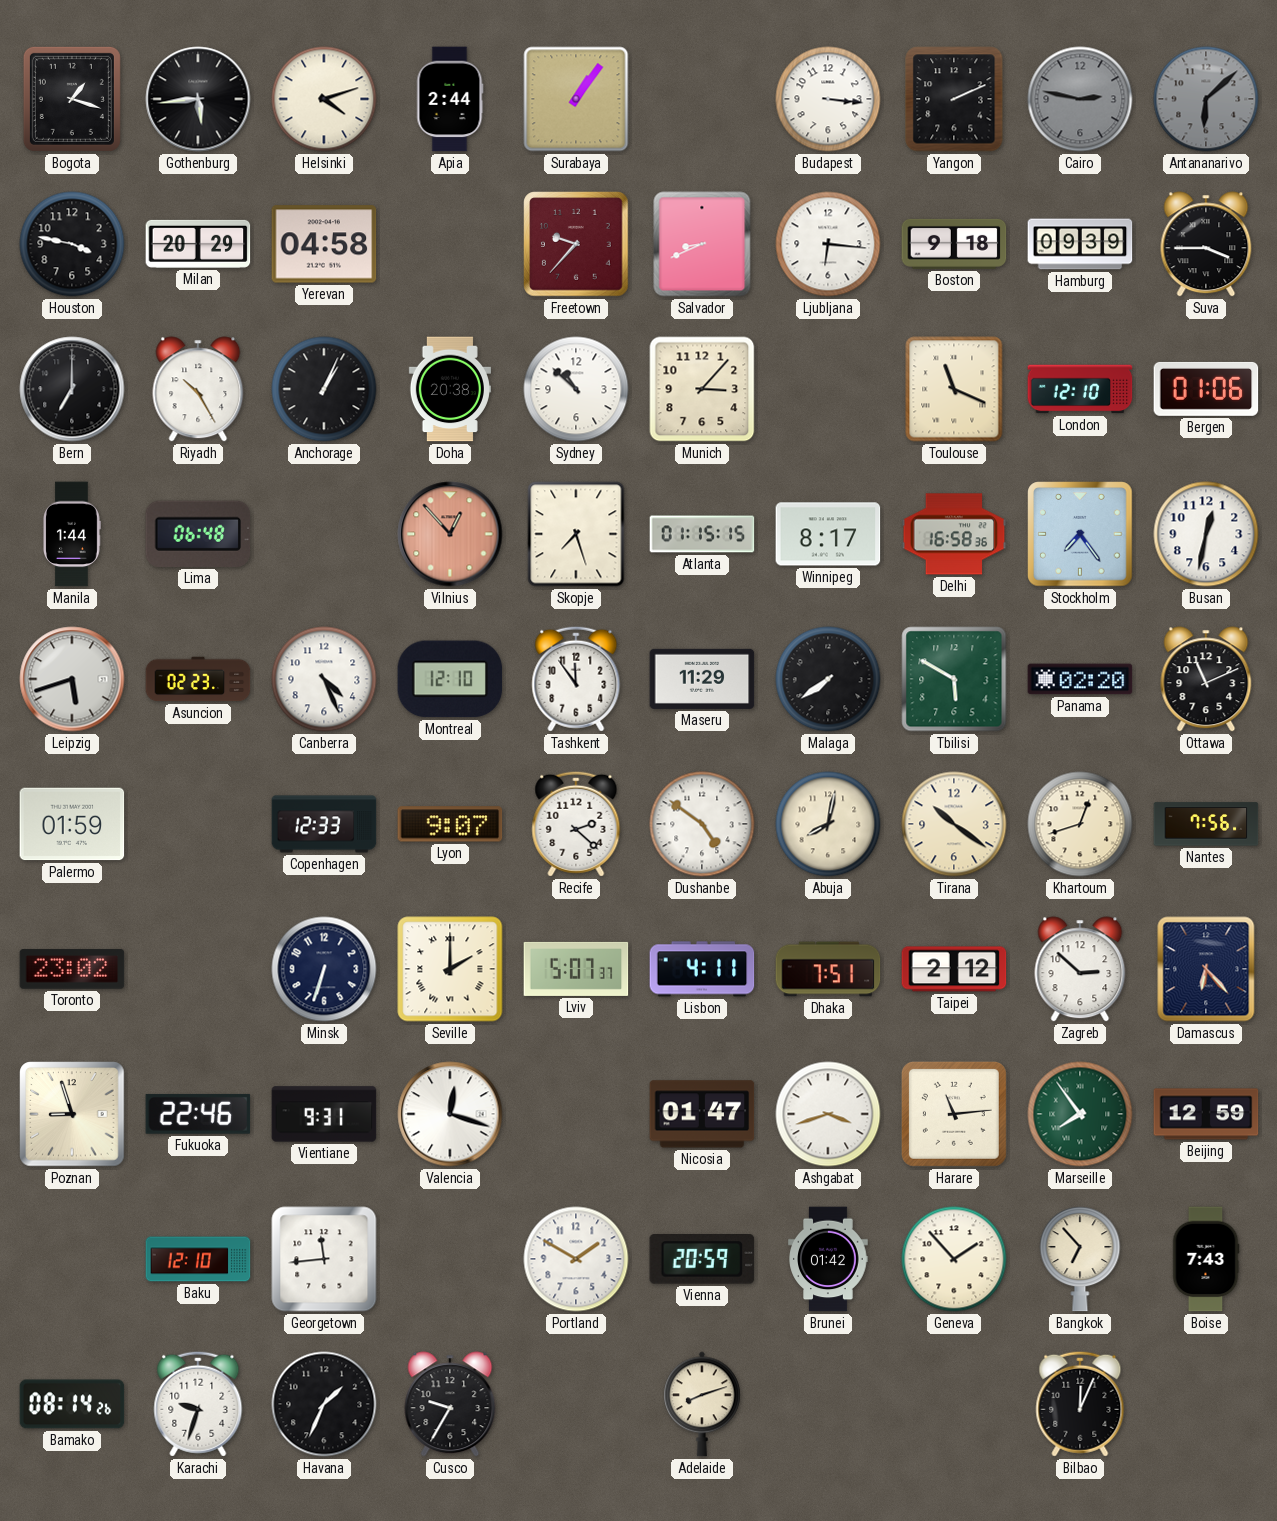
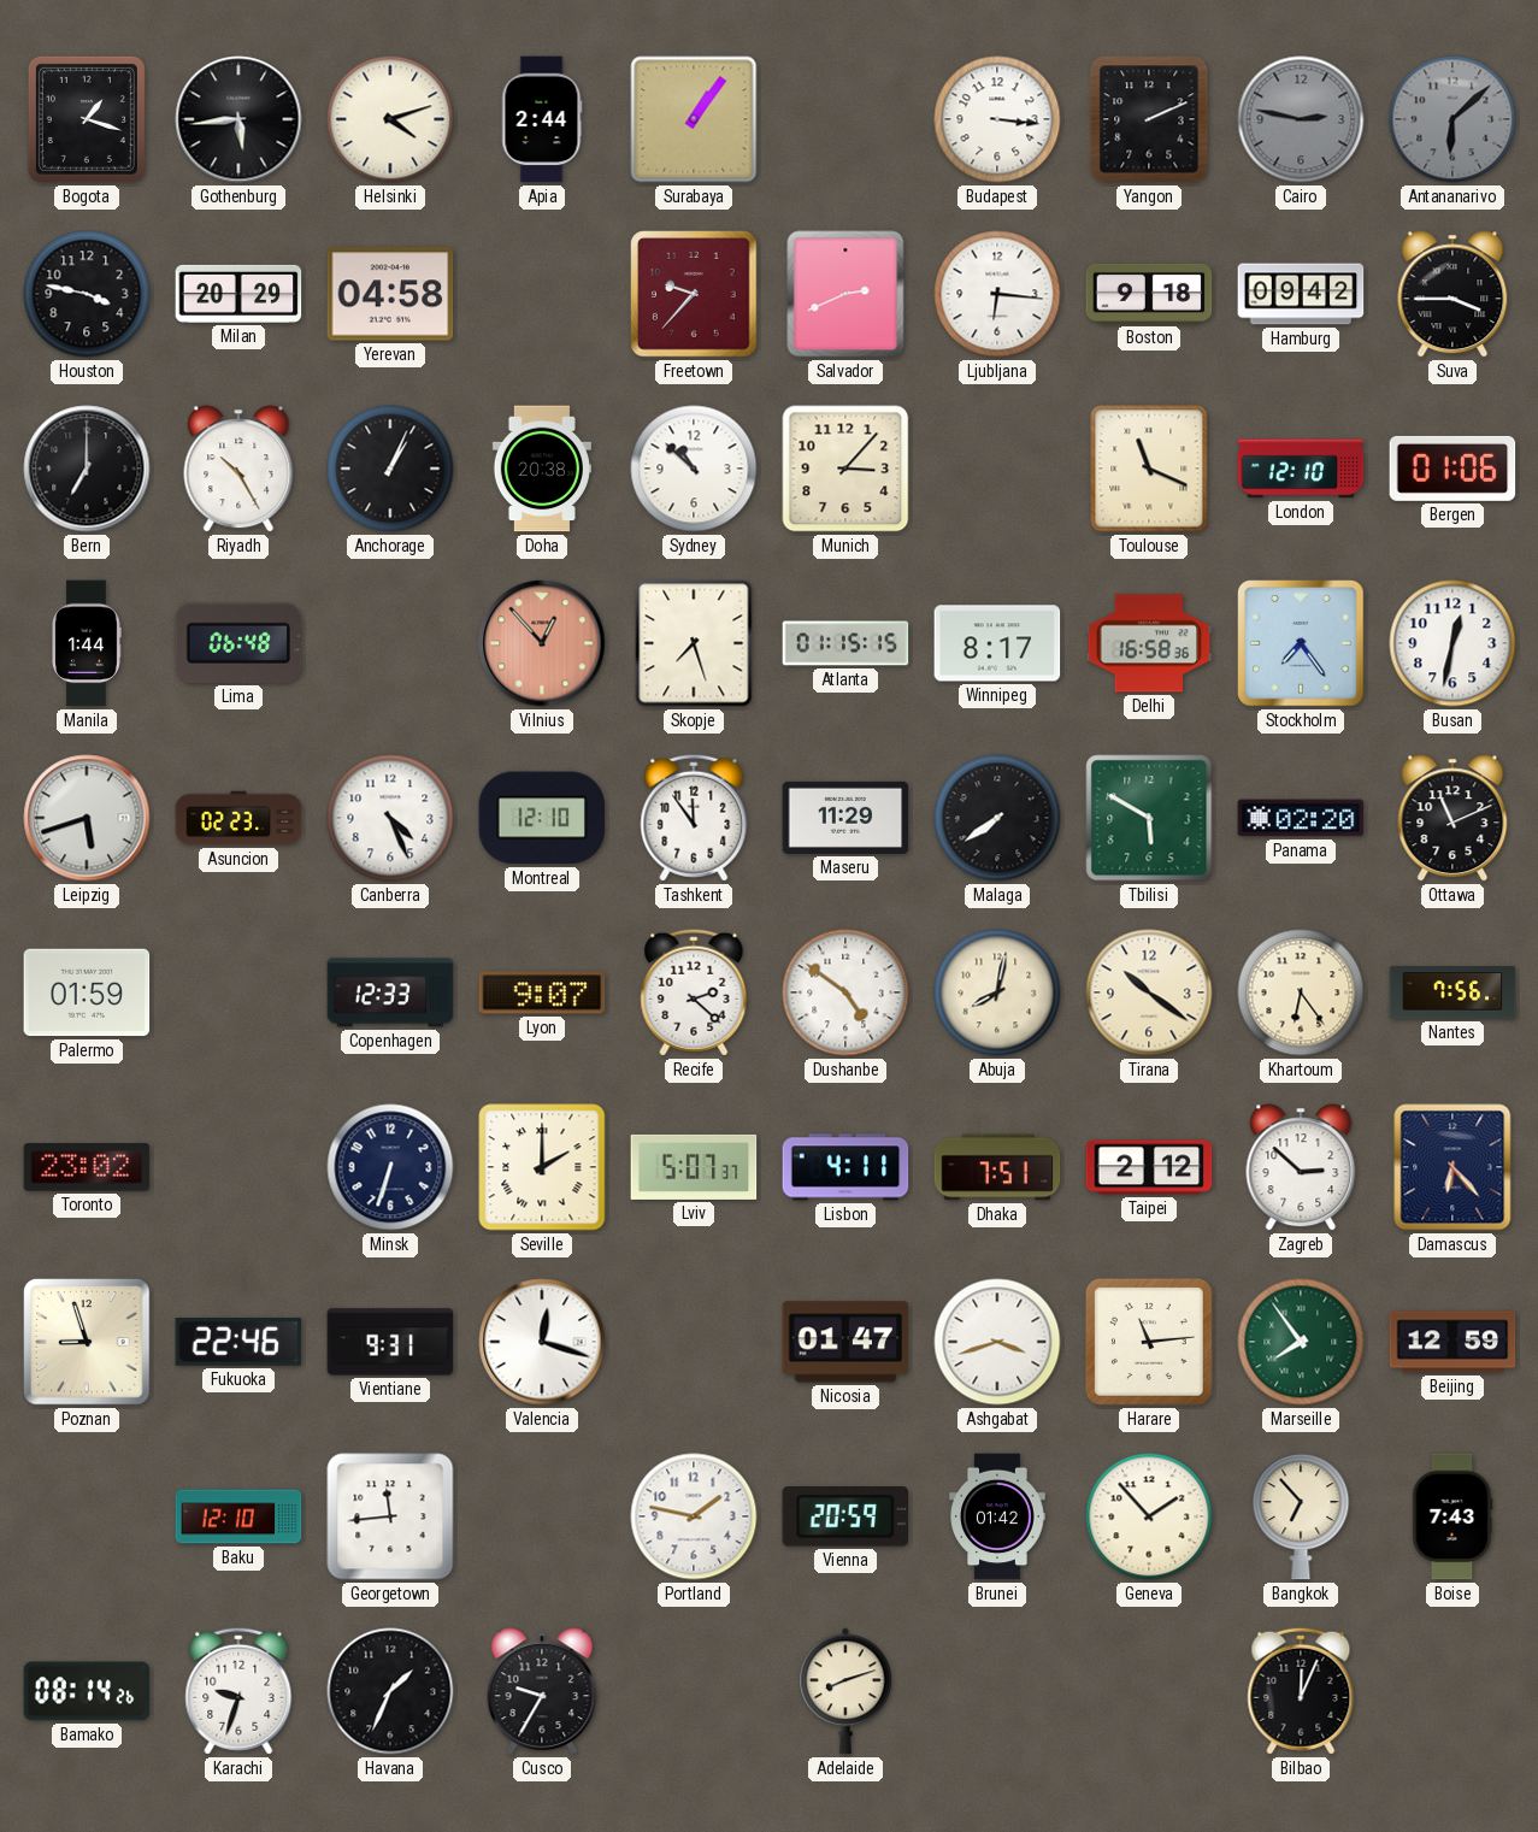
Salvador: 8:41 -> 2:41
Hamburg: 09:39 -> 09:42
Khartoum: 12:42 -> 6:24
Portland: 1:50 -> 1:47
